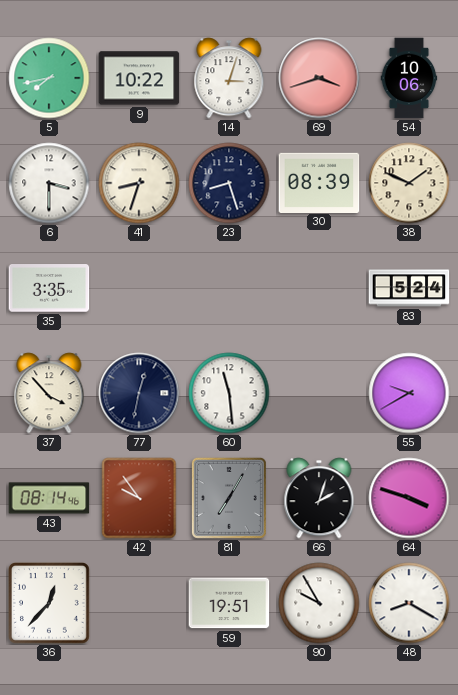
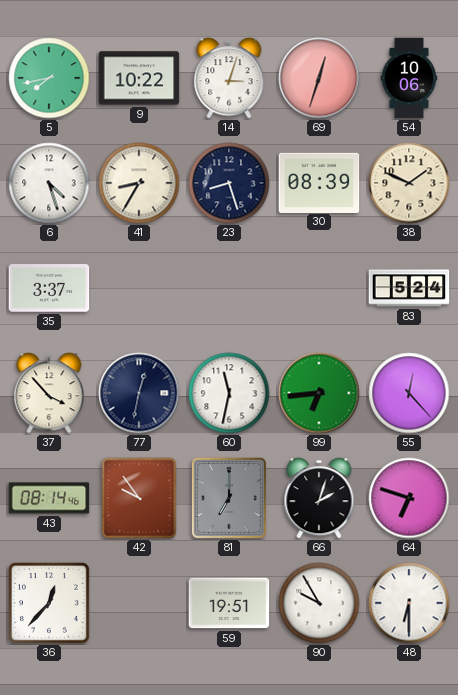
69: 3:42 -> 12:33
6: 3:30 -> 4:27
41: 8:33 -> 8:35
35: 3:35 -> 3:37
60: 11:29 -> 11:32
99: none -> 6:44
55: 9:40 -> 12:23
81: 7:05 -> 7:00
64: 3:48 -> 6:48
48: 8:20 -> 6:30
